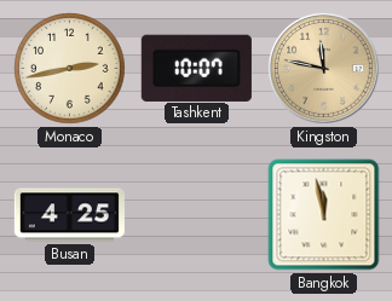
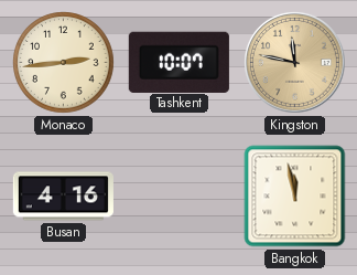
Monaco: 2:43 -> 2:44
Busan: 4:25 -> 4:16
